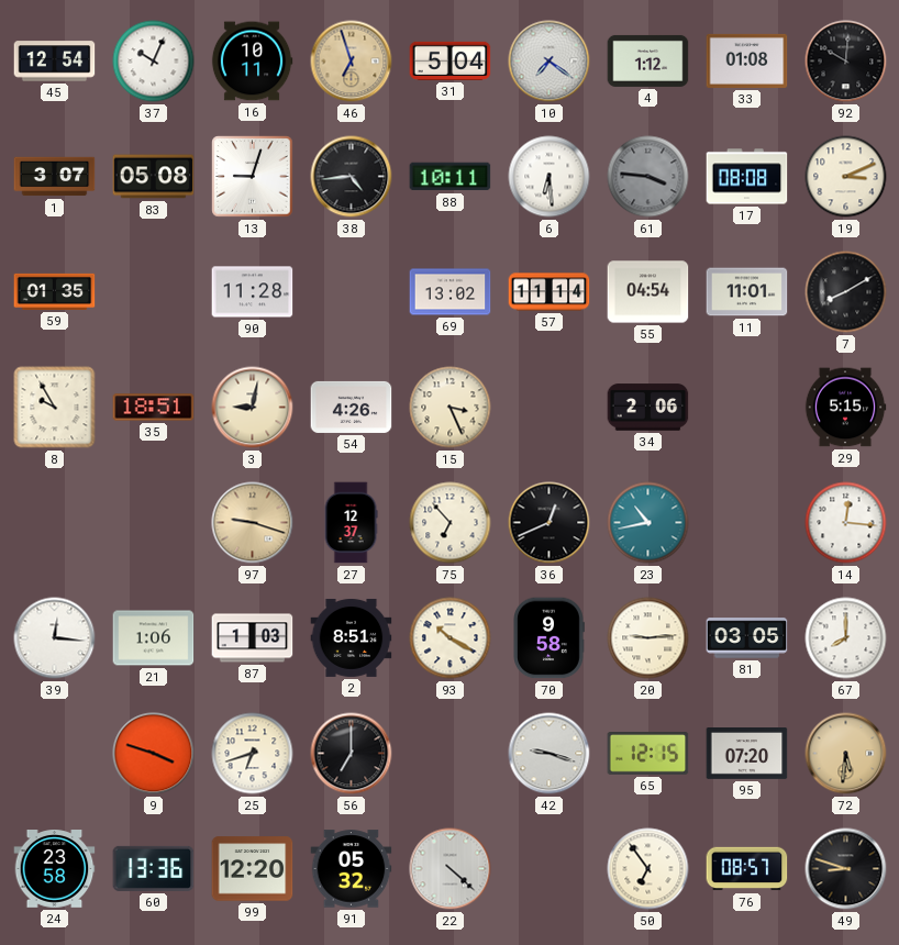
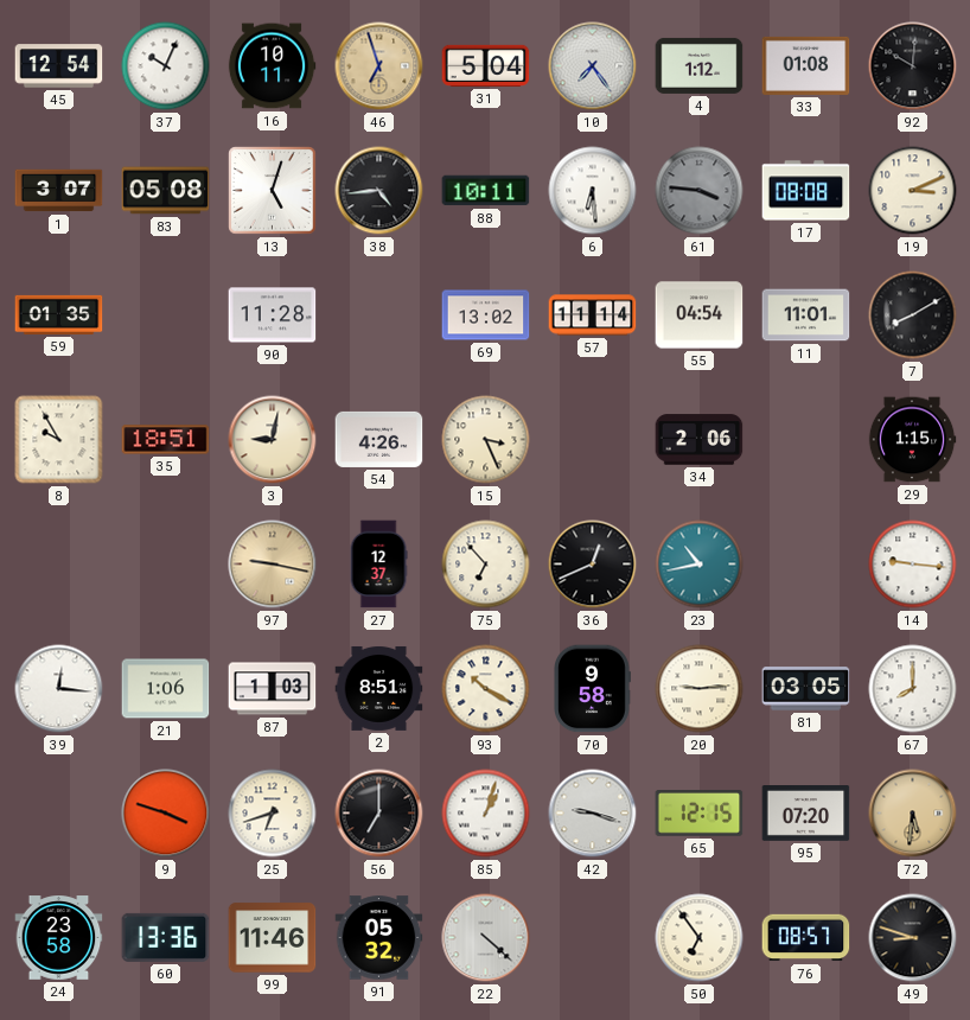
10: 7:21 -> 7:24
13: 9:03 -> 5:03
29: 5:15 -> 1:15
97: 9:18 -> 9:17
14: 12:16 -> 9:16
85: none -> 1:03
99: 12:20 -> 11:46
